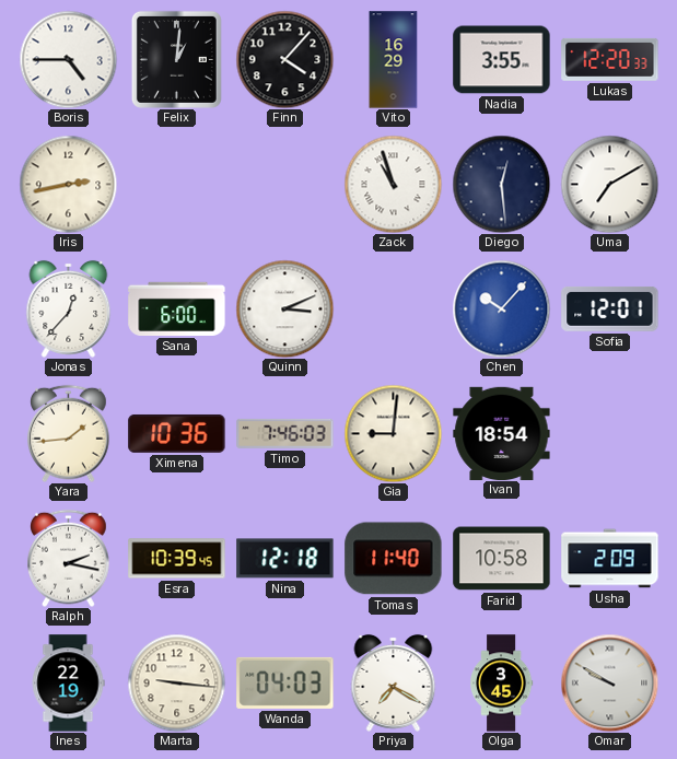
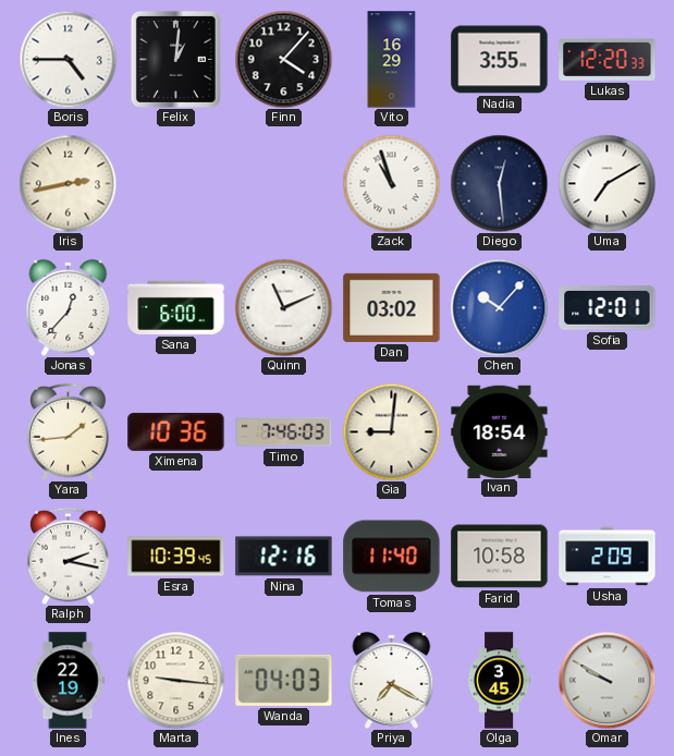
Quinn: 3:11 -> 11:11
Dan: none -> 03:02
Nina: 12:18 -> 12:16
